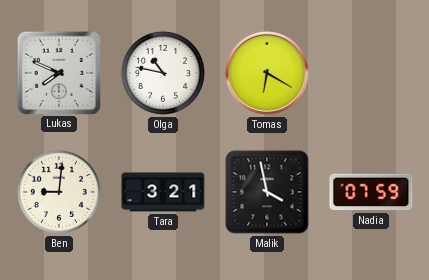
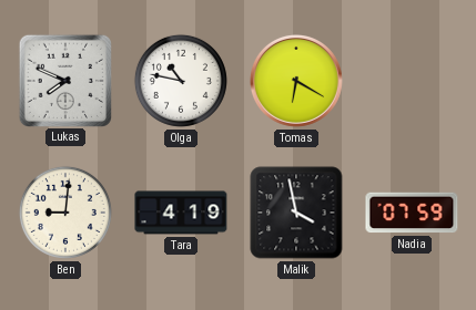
Tara: 3:21 -> 4:19
